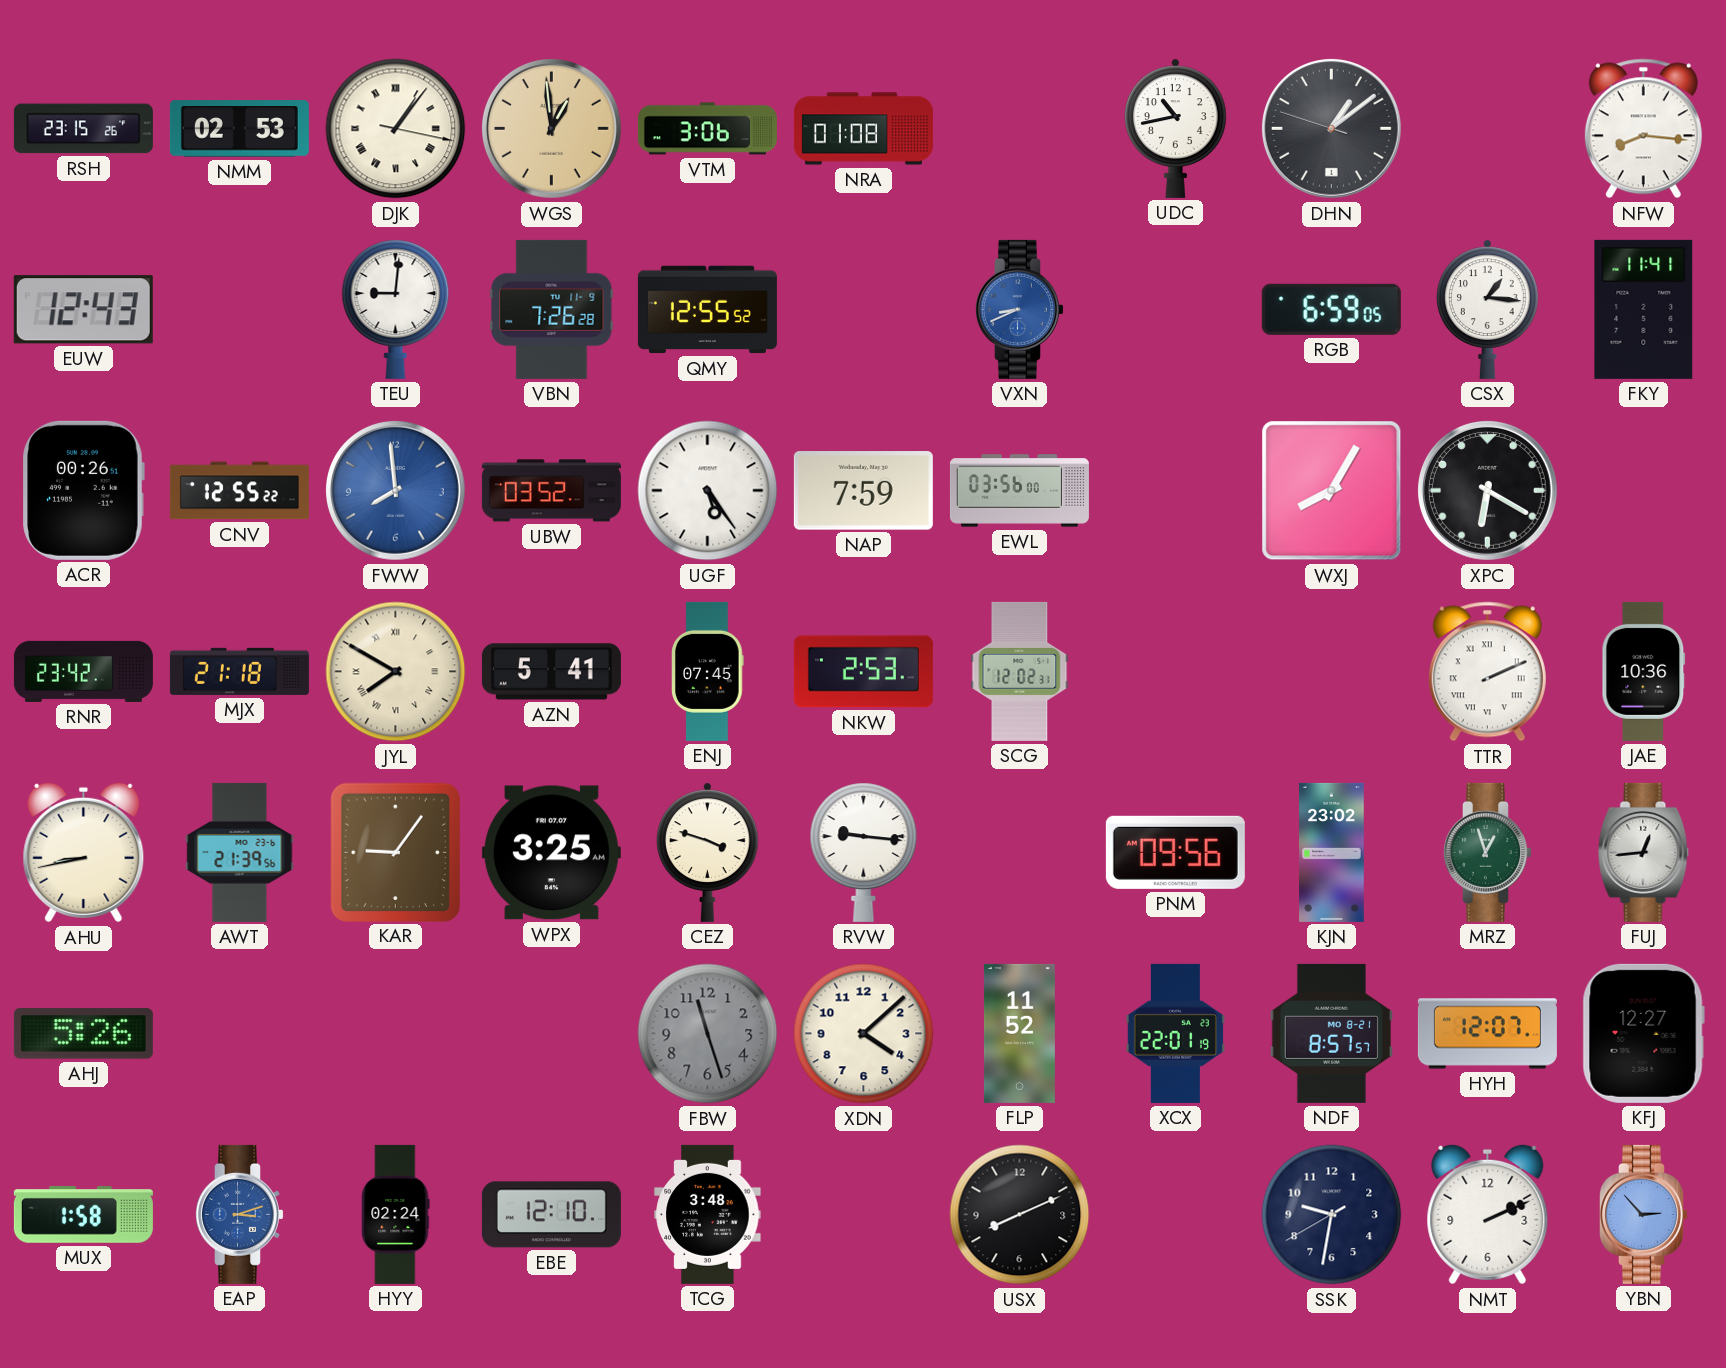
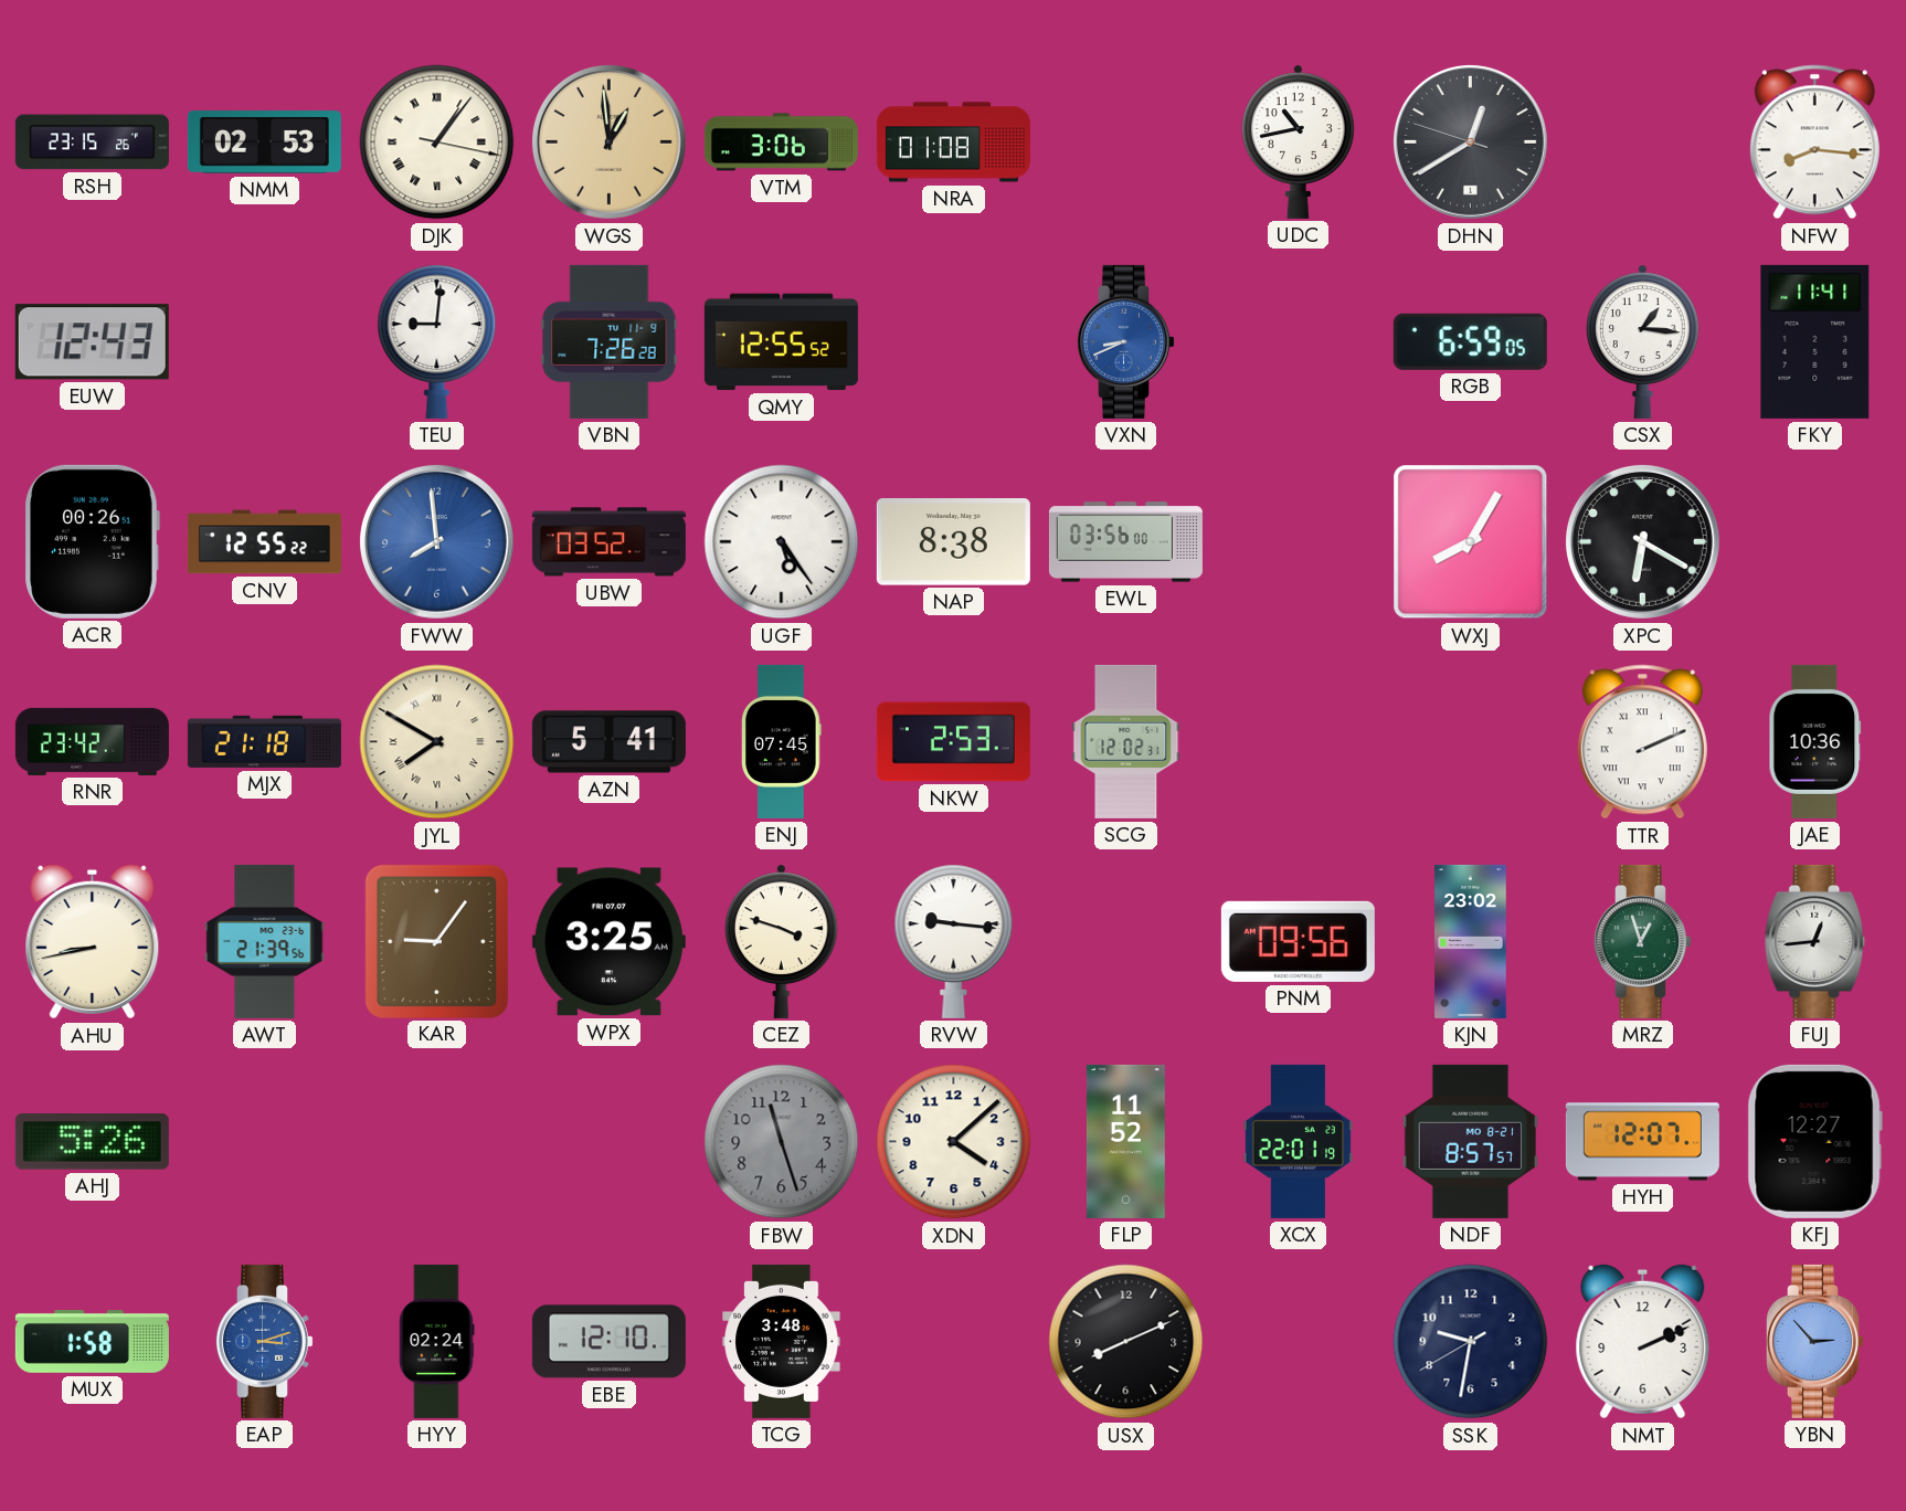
DHN: 1:08 -> 12:39
NAP: 7:59 -> 8:38
